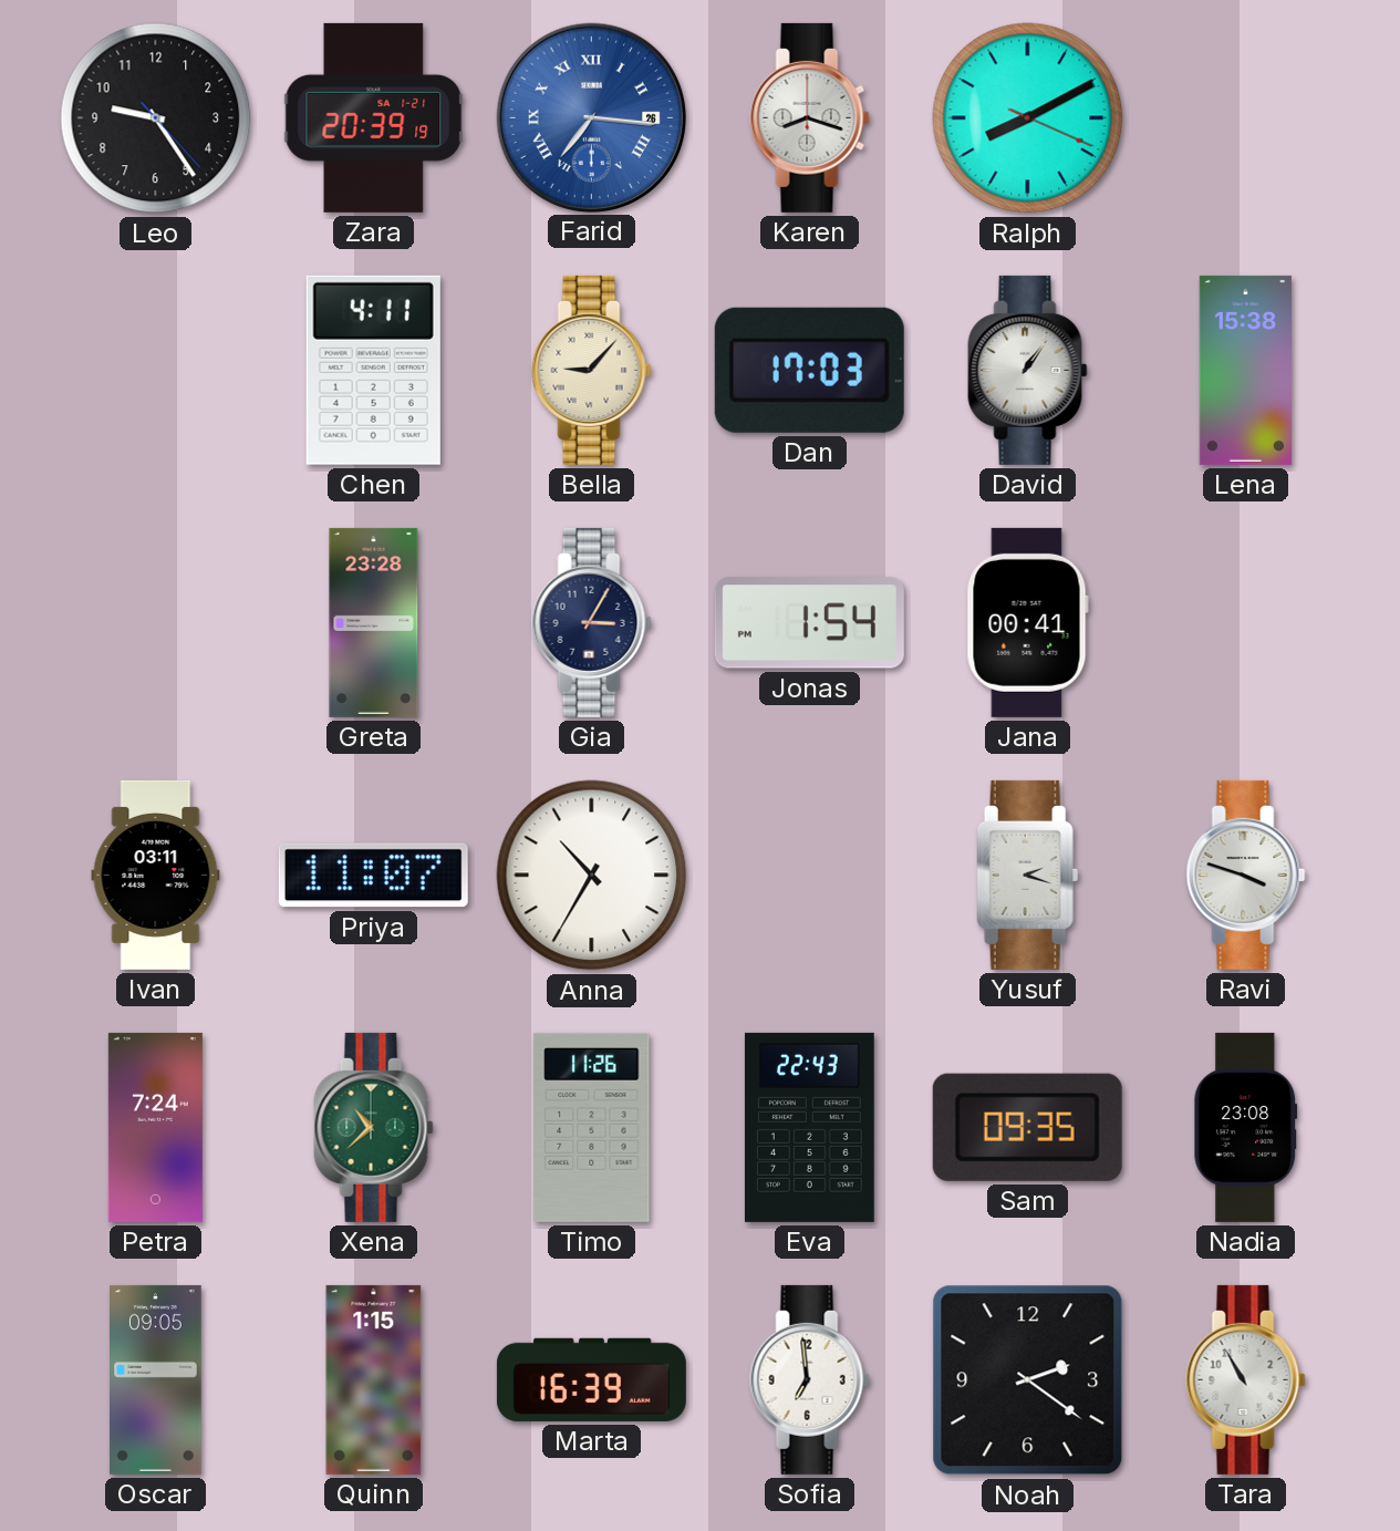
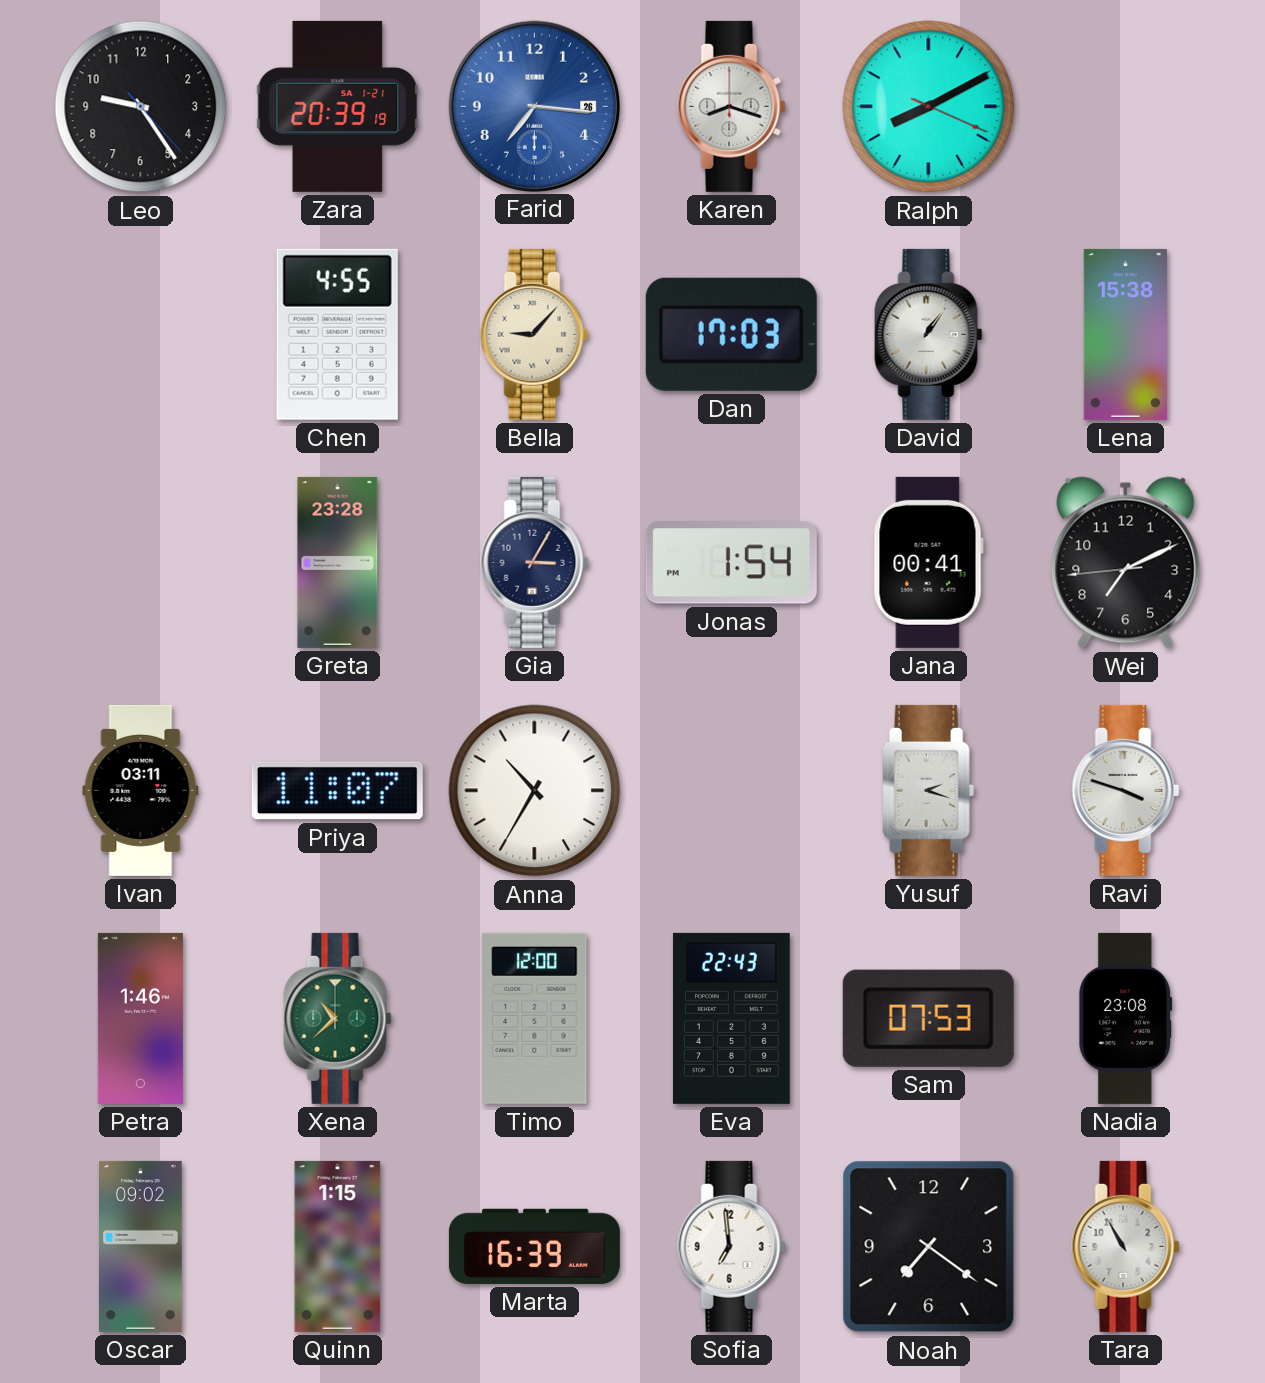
Farid numerals: Roman -> Arabic
Chen: 4:11 -> 4:55
Wei: none -> 7:10
Petra: 7:24 -> 1:46
Timo: 11:26 -> 12:00
Sam: 09:35 -> 07:53
Oscar: 09:05 -> 09:02
Noah: 2:21 -> 7:21
